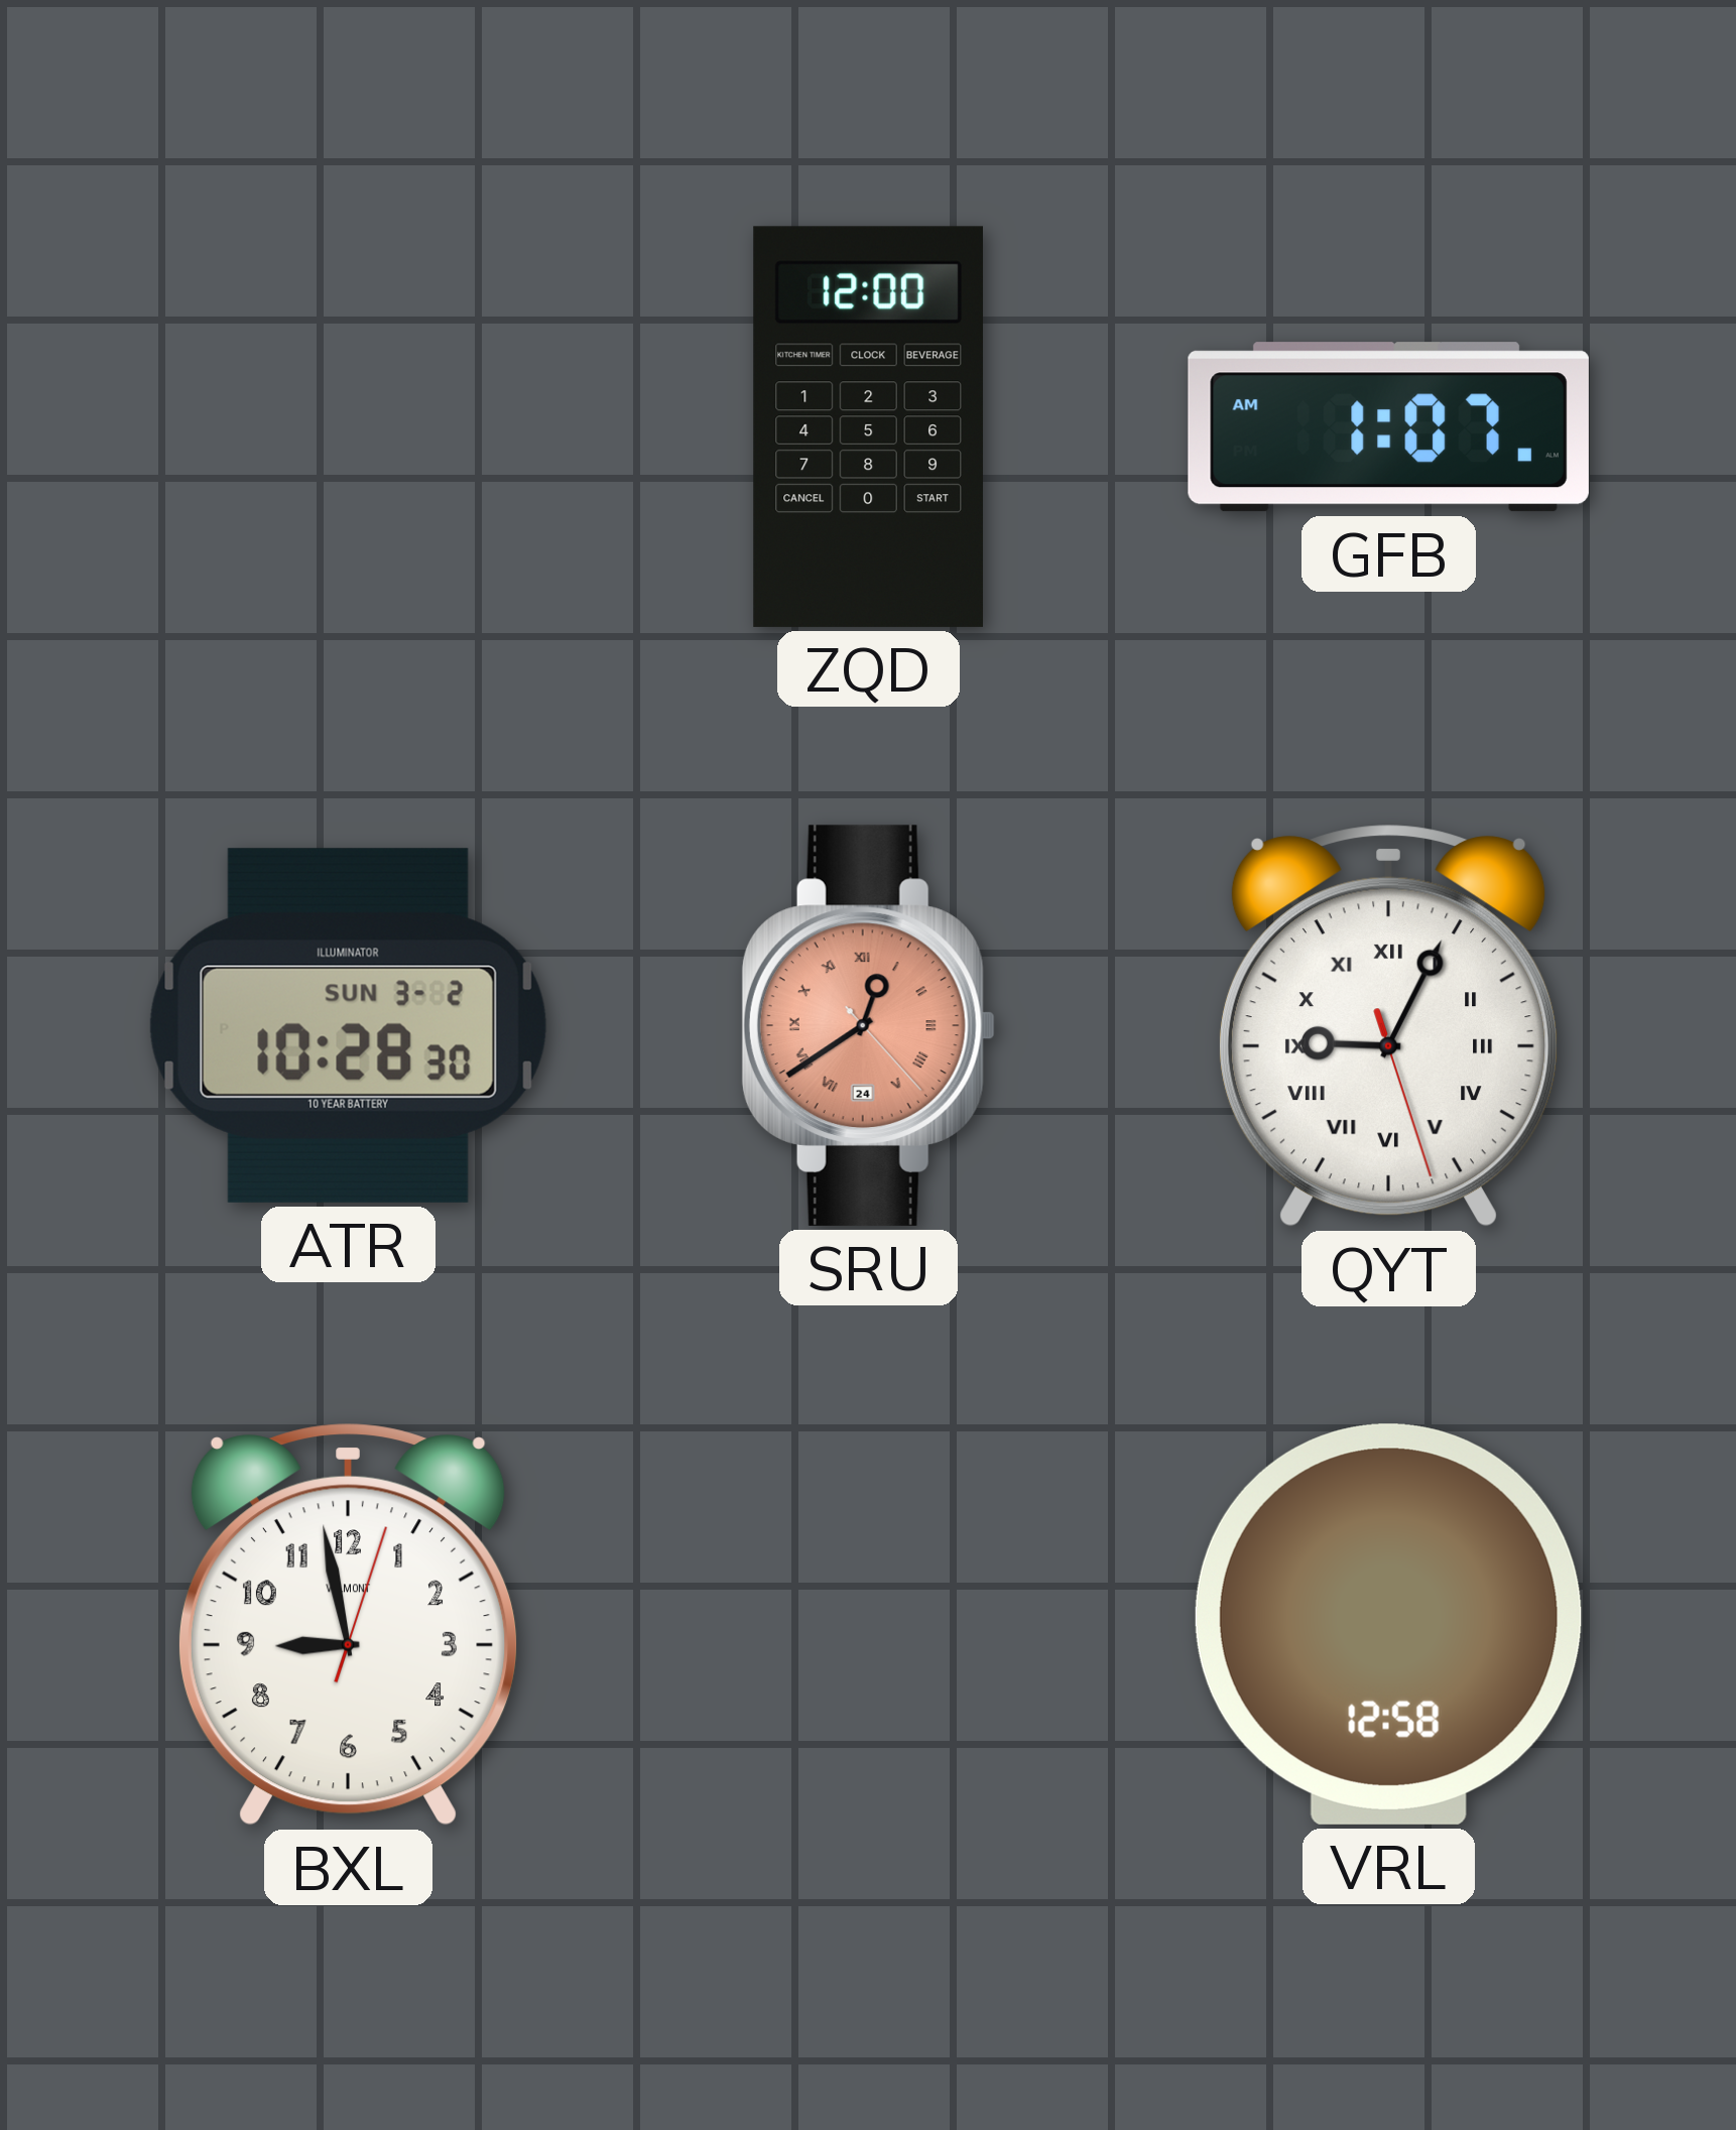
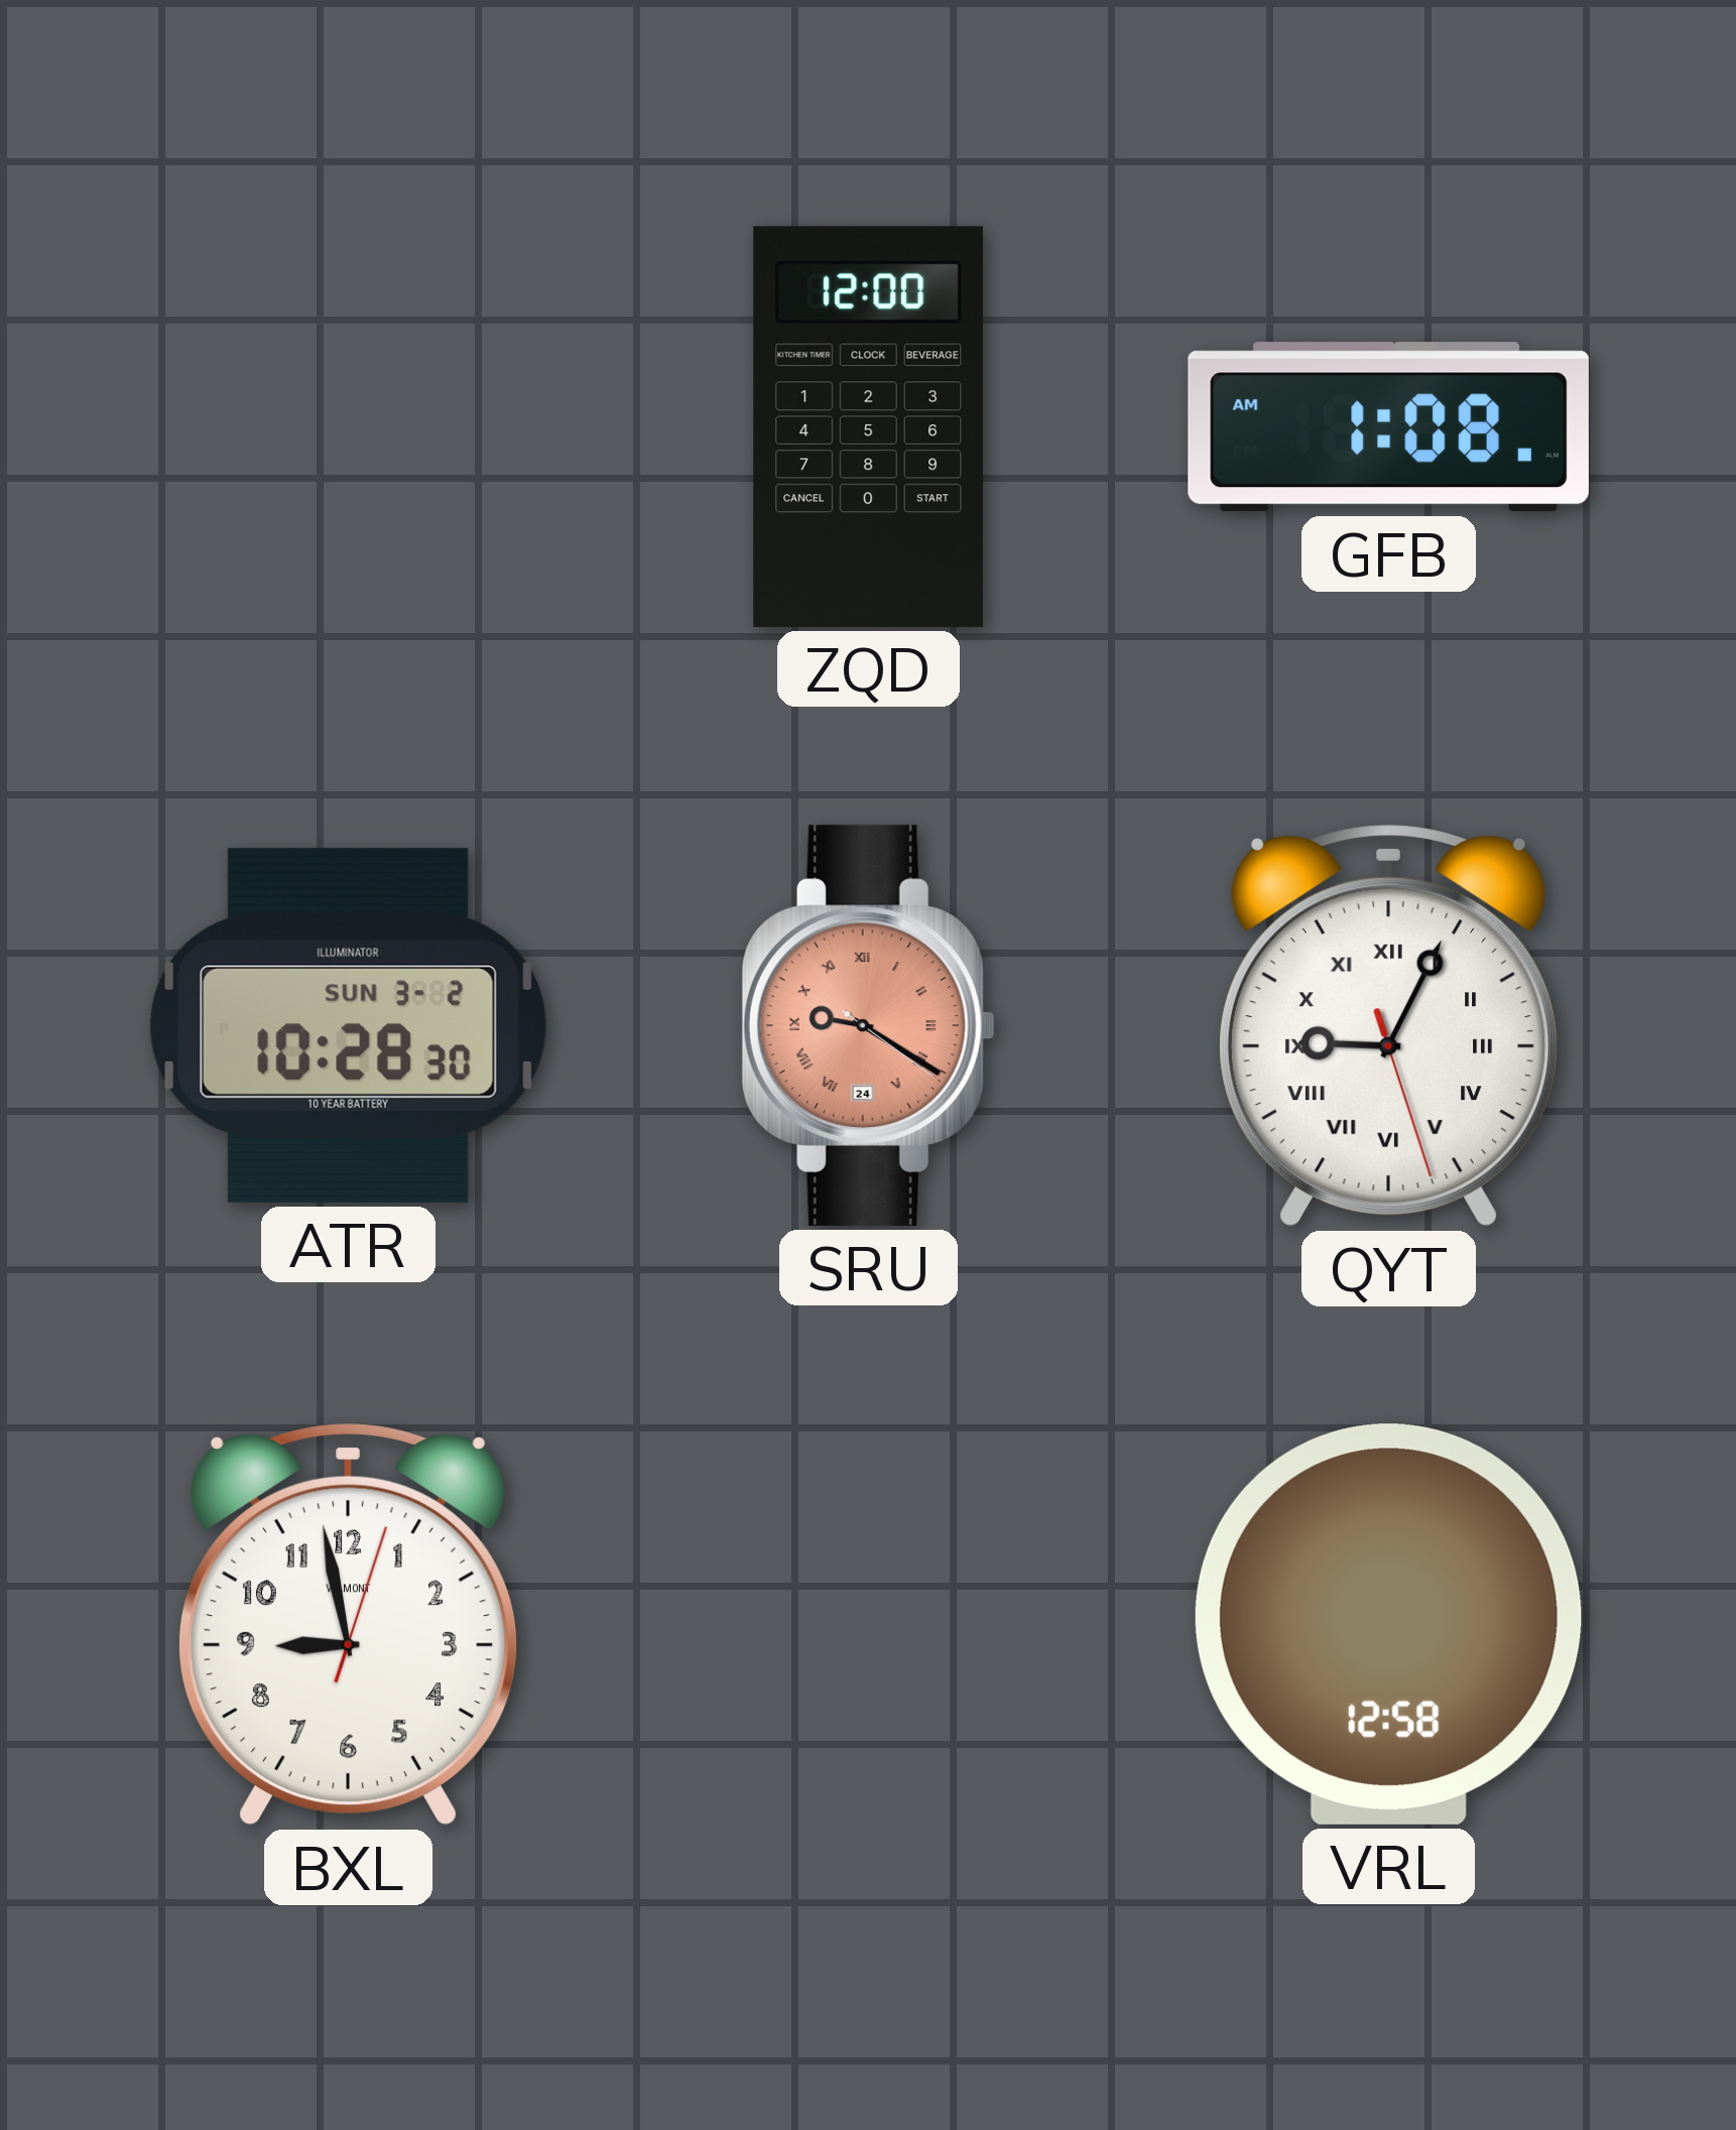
GFB: 1:07 -> 1:08
SRU: 12:39 -> 9:20
